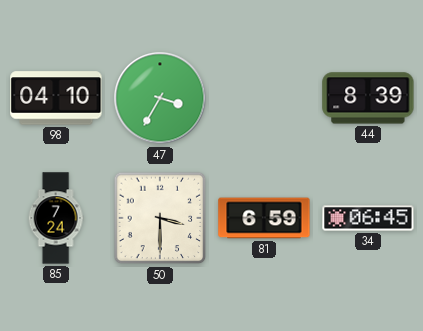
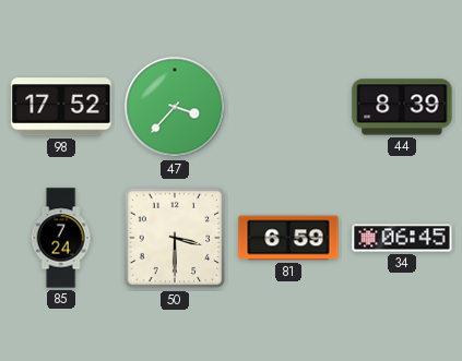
98: 04:10 -> 17:52
47: 3:35 -> 3:37
